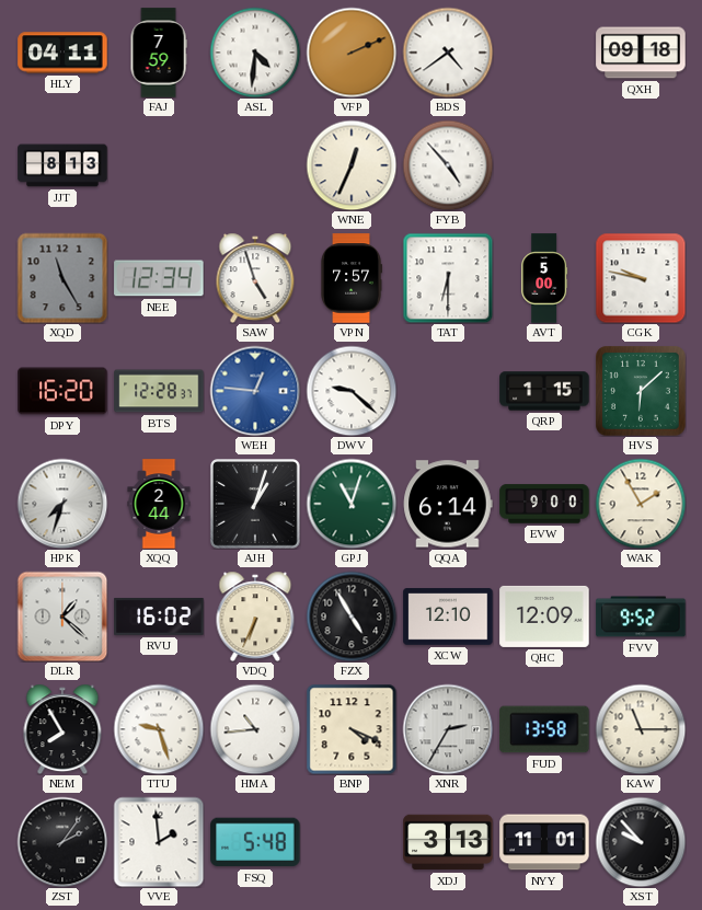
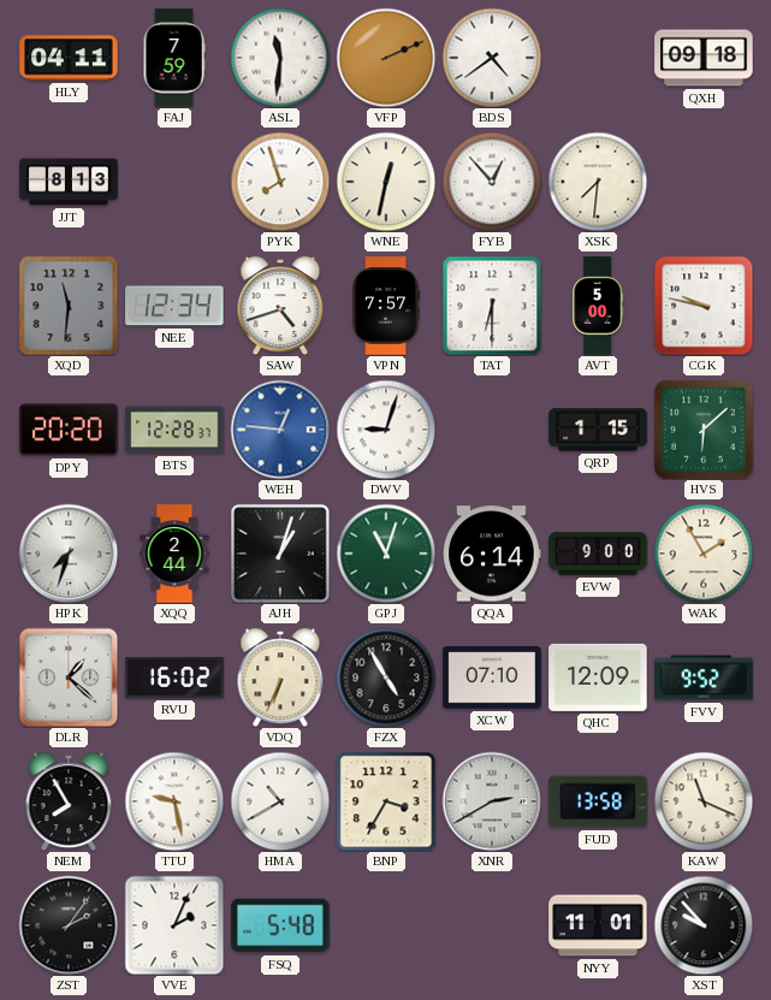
ASL: 4:31 -> 11:31
PYK: none -> 7:57
WNE: 12:34 -> 12:32
FYB: 4:53 -> 12:53
XSK: none -> 7:31
XQD: 11:25 -> 11:31
SAW: 4:57 -> 4:42
DPY: 16:20 -> 20:20
DWV: 9:22 -> 9:03
XCW: 12:10 -> 07:10
TTU: 9:27 -> 9:28
HMA: 10:44 -> 10:40
BNP: 4:19 -> 3:35
XNR: 2:35 -> 2:40
KAW: 11:15 -> 11:19
VVE: 1:59 -> 2:04
XDJ: 3:13 -> none
